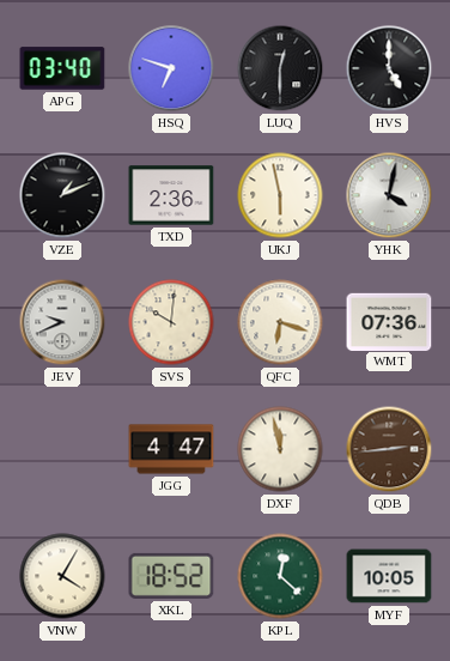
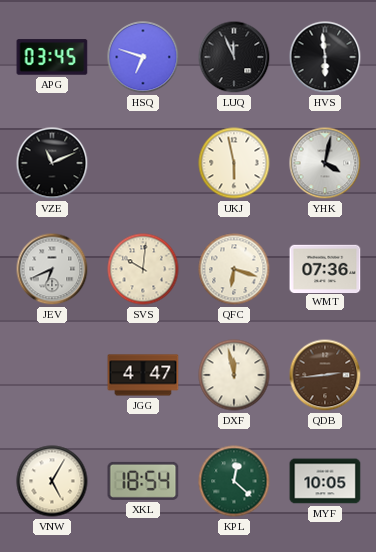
APG: 03:40 -> 03:45
LUQ: 12:30 -> 11:56
HVS: 5:00 -> 5:59
VZE: 1:11 -> 11:11
TXD: 2:36 -> none
JEV: 9:41 -> 6:41
VNW: 4:05 -> 5:05
XKL: 18:52 -> 18:54
